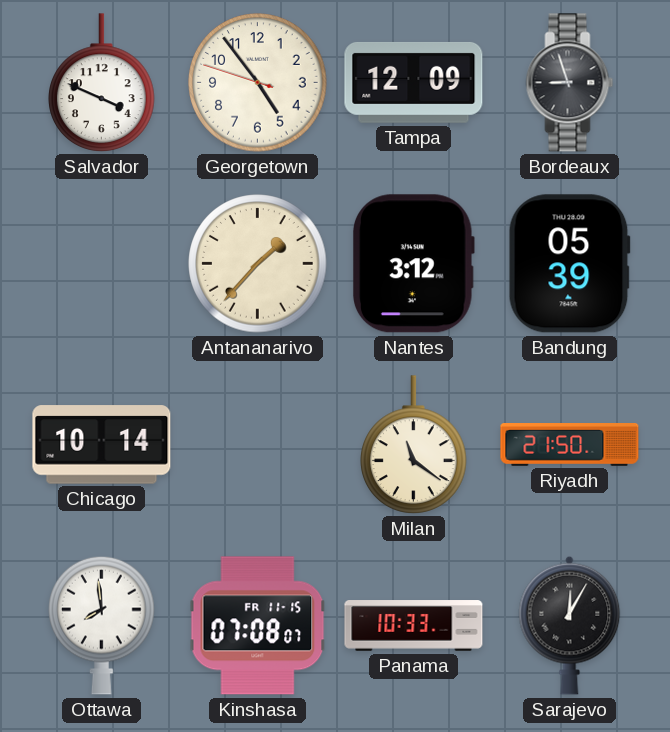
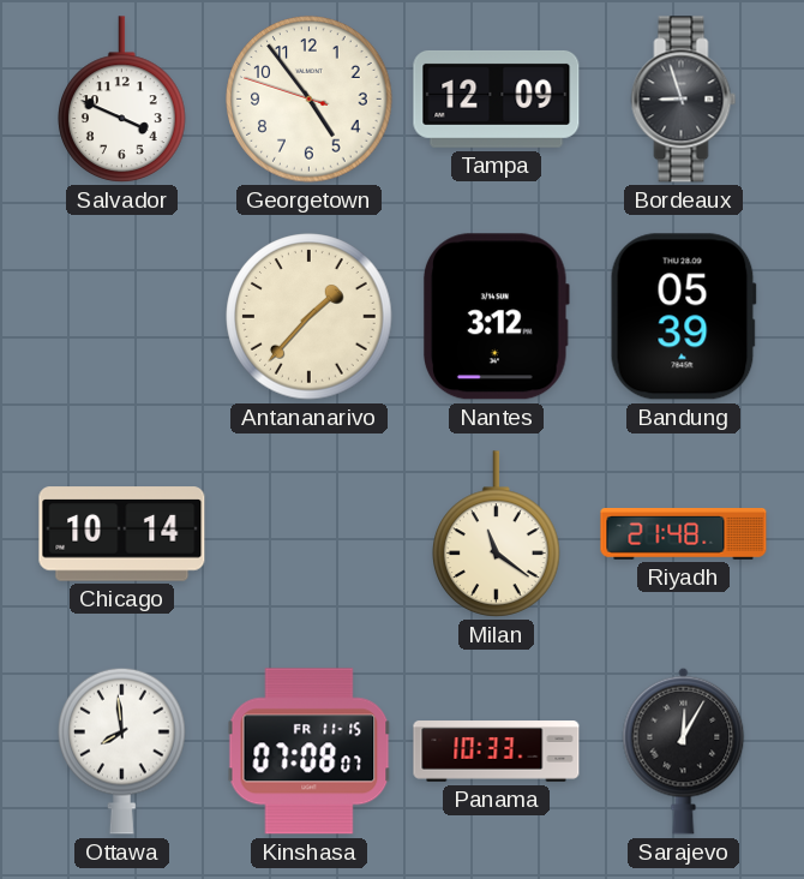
Riyadh: 21:50 -> 21:48
